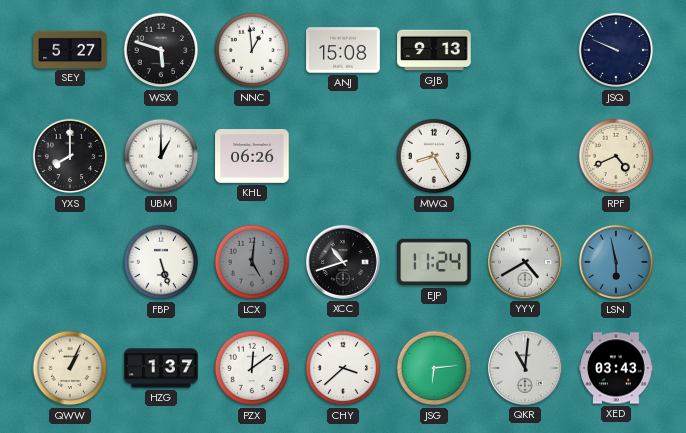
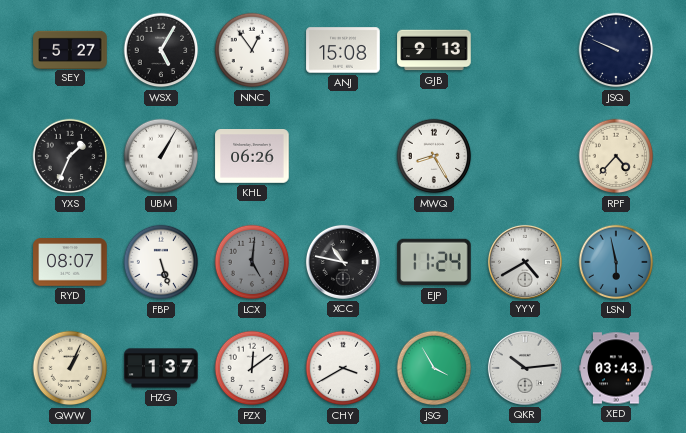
WSX: 5:48 -> 5:05
NNC: 12:59 -> 12:54
YXS: 8:00 -> 1:34
UBM: 1:00 -> 1:05
RPF: 4:41 -> 4:37
RYD: none -> 08:07
XCC: 10:42 -> 10:47
CHY: 3:38 -> 3:40
JSG: 6:14 -> 3:55
QKR: 11:01 -> 10:14
